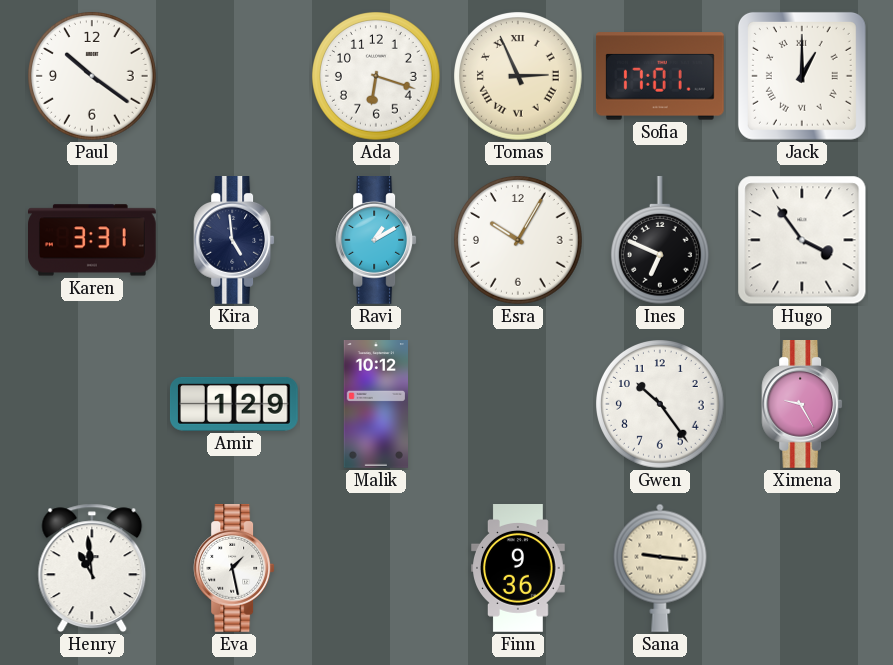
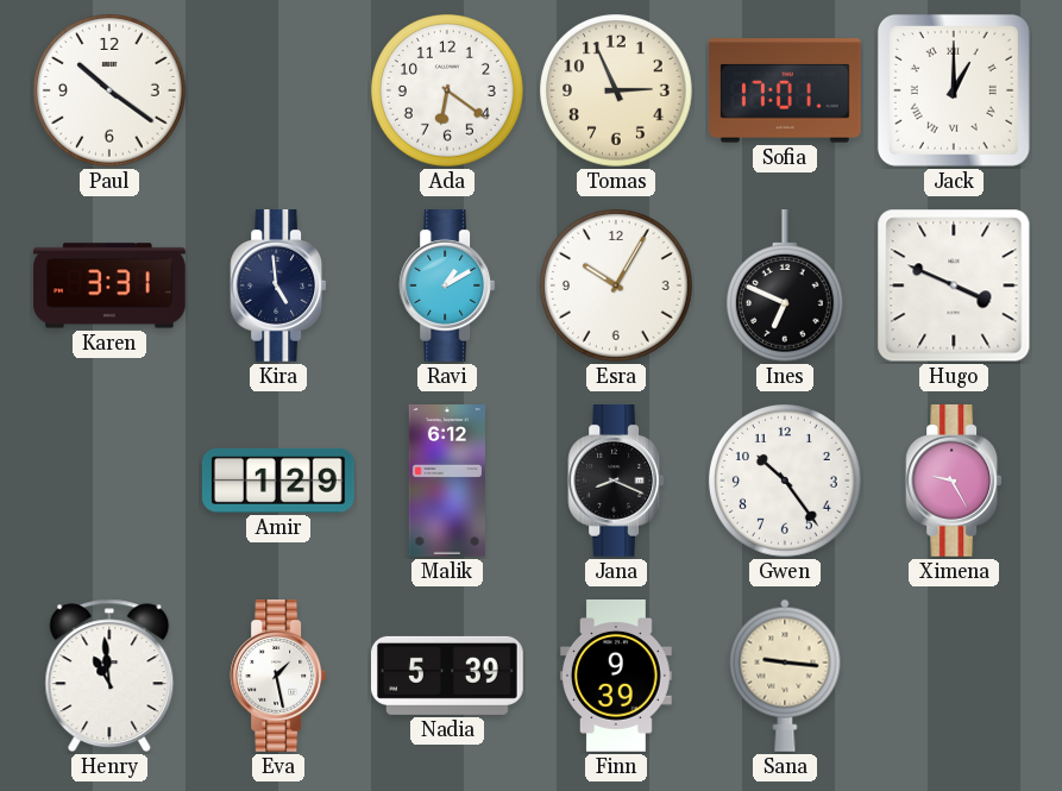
Ada: 6:18 -> 6:21
Tomas numerals: Roman -> Arabic
Hugo: 3:54 -> 3:49
Malik: 10:12 -> 6:12
Jana: none -> 8:19
Nadia: none -> 5:39
Finn: 9:36 -> 9:39
